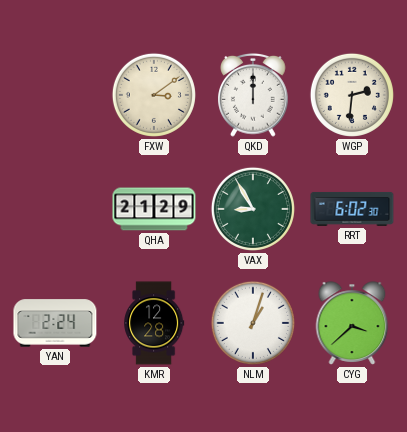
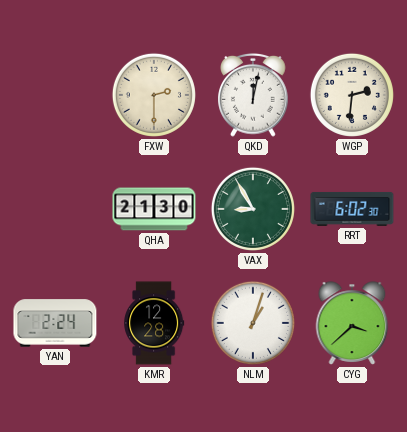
FXW: 3:09 -> 2:30
QKD: 12:00 -> 12:02
QHA: 21:29 -> 21:30
